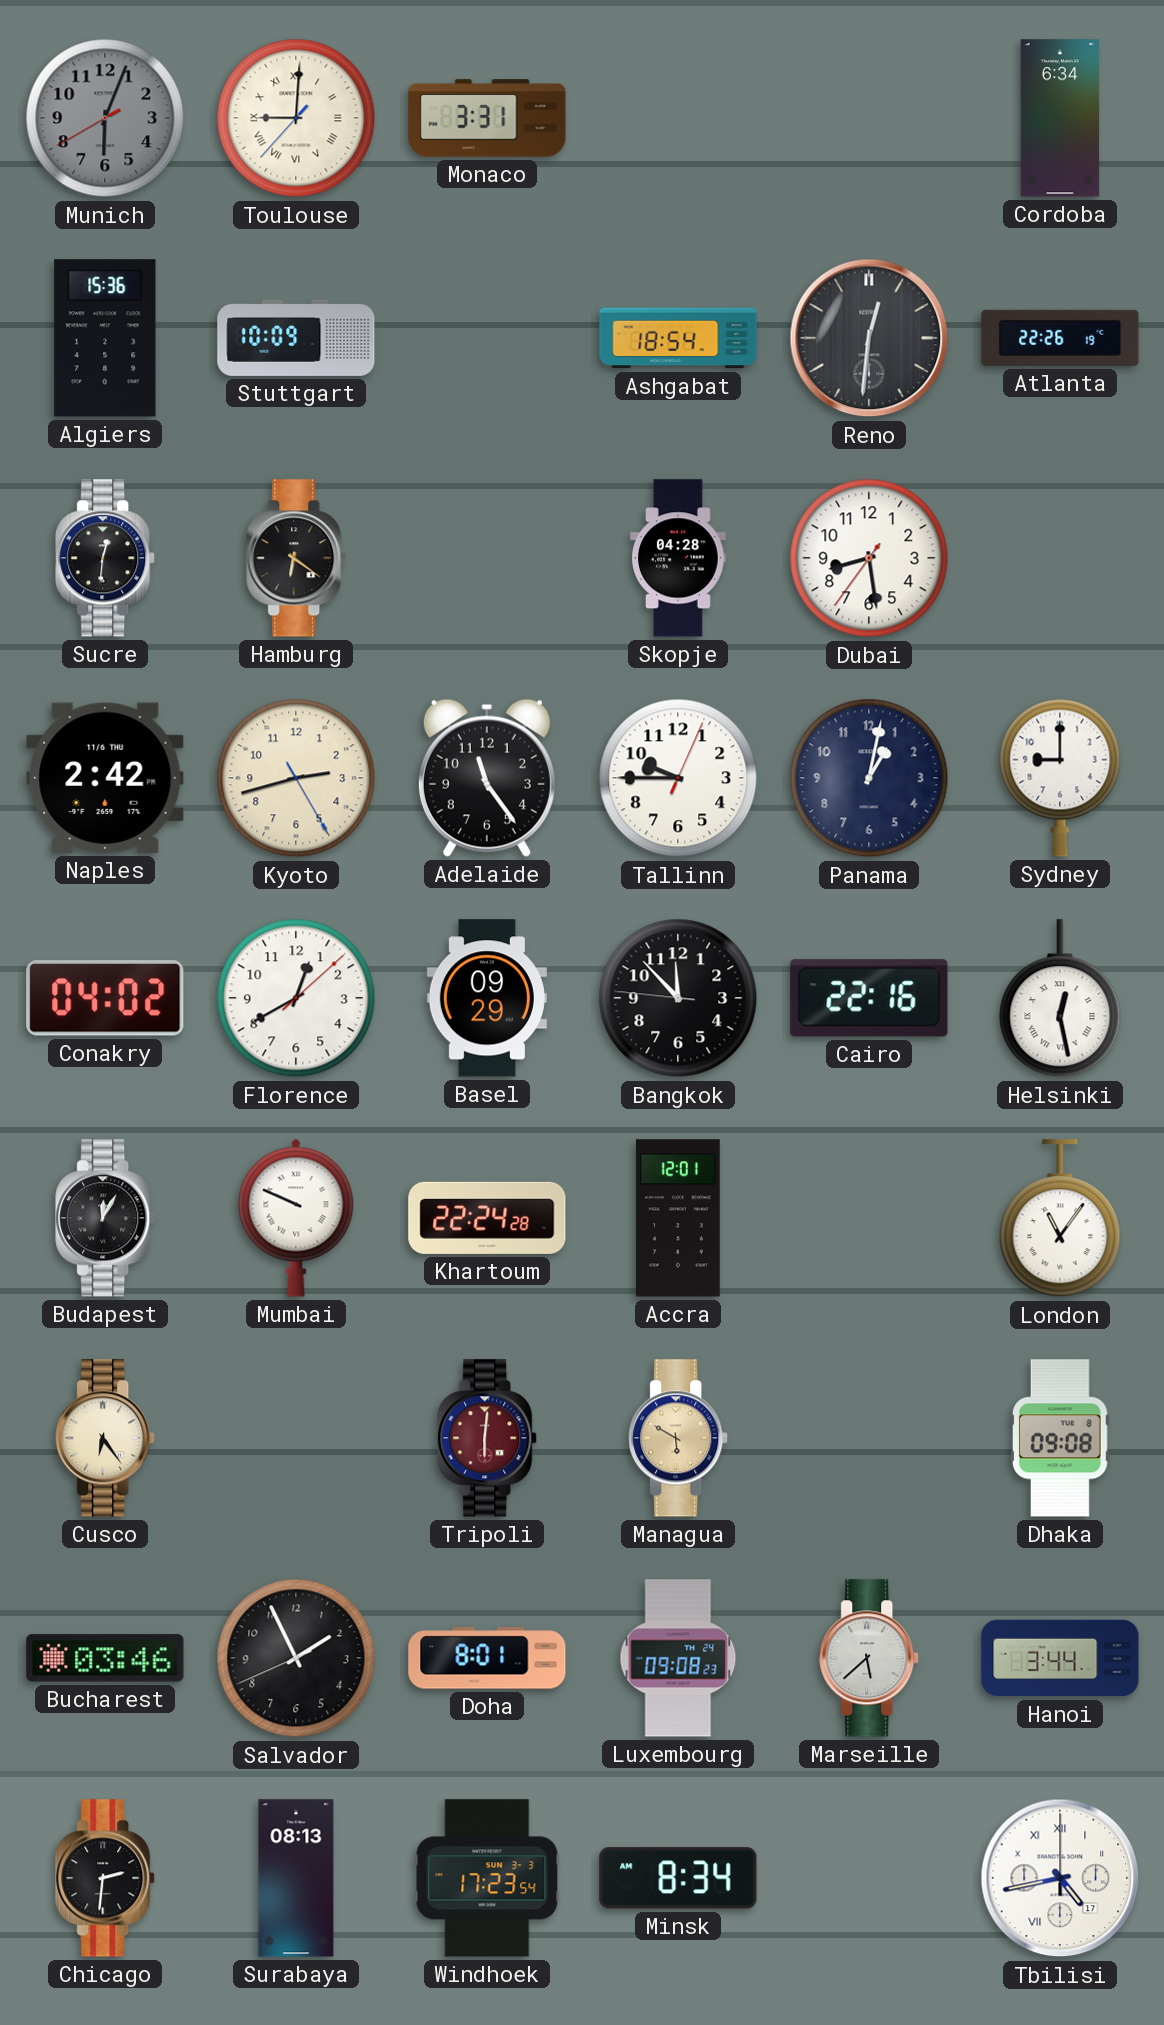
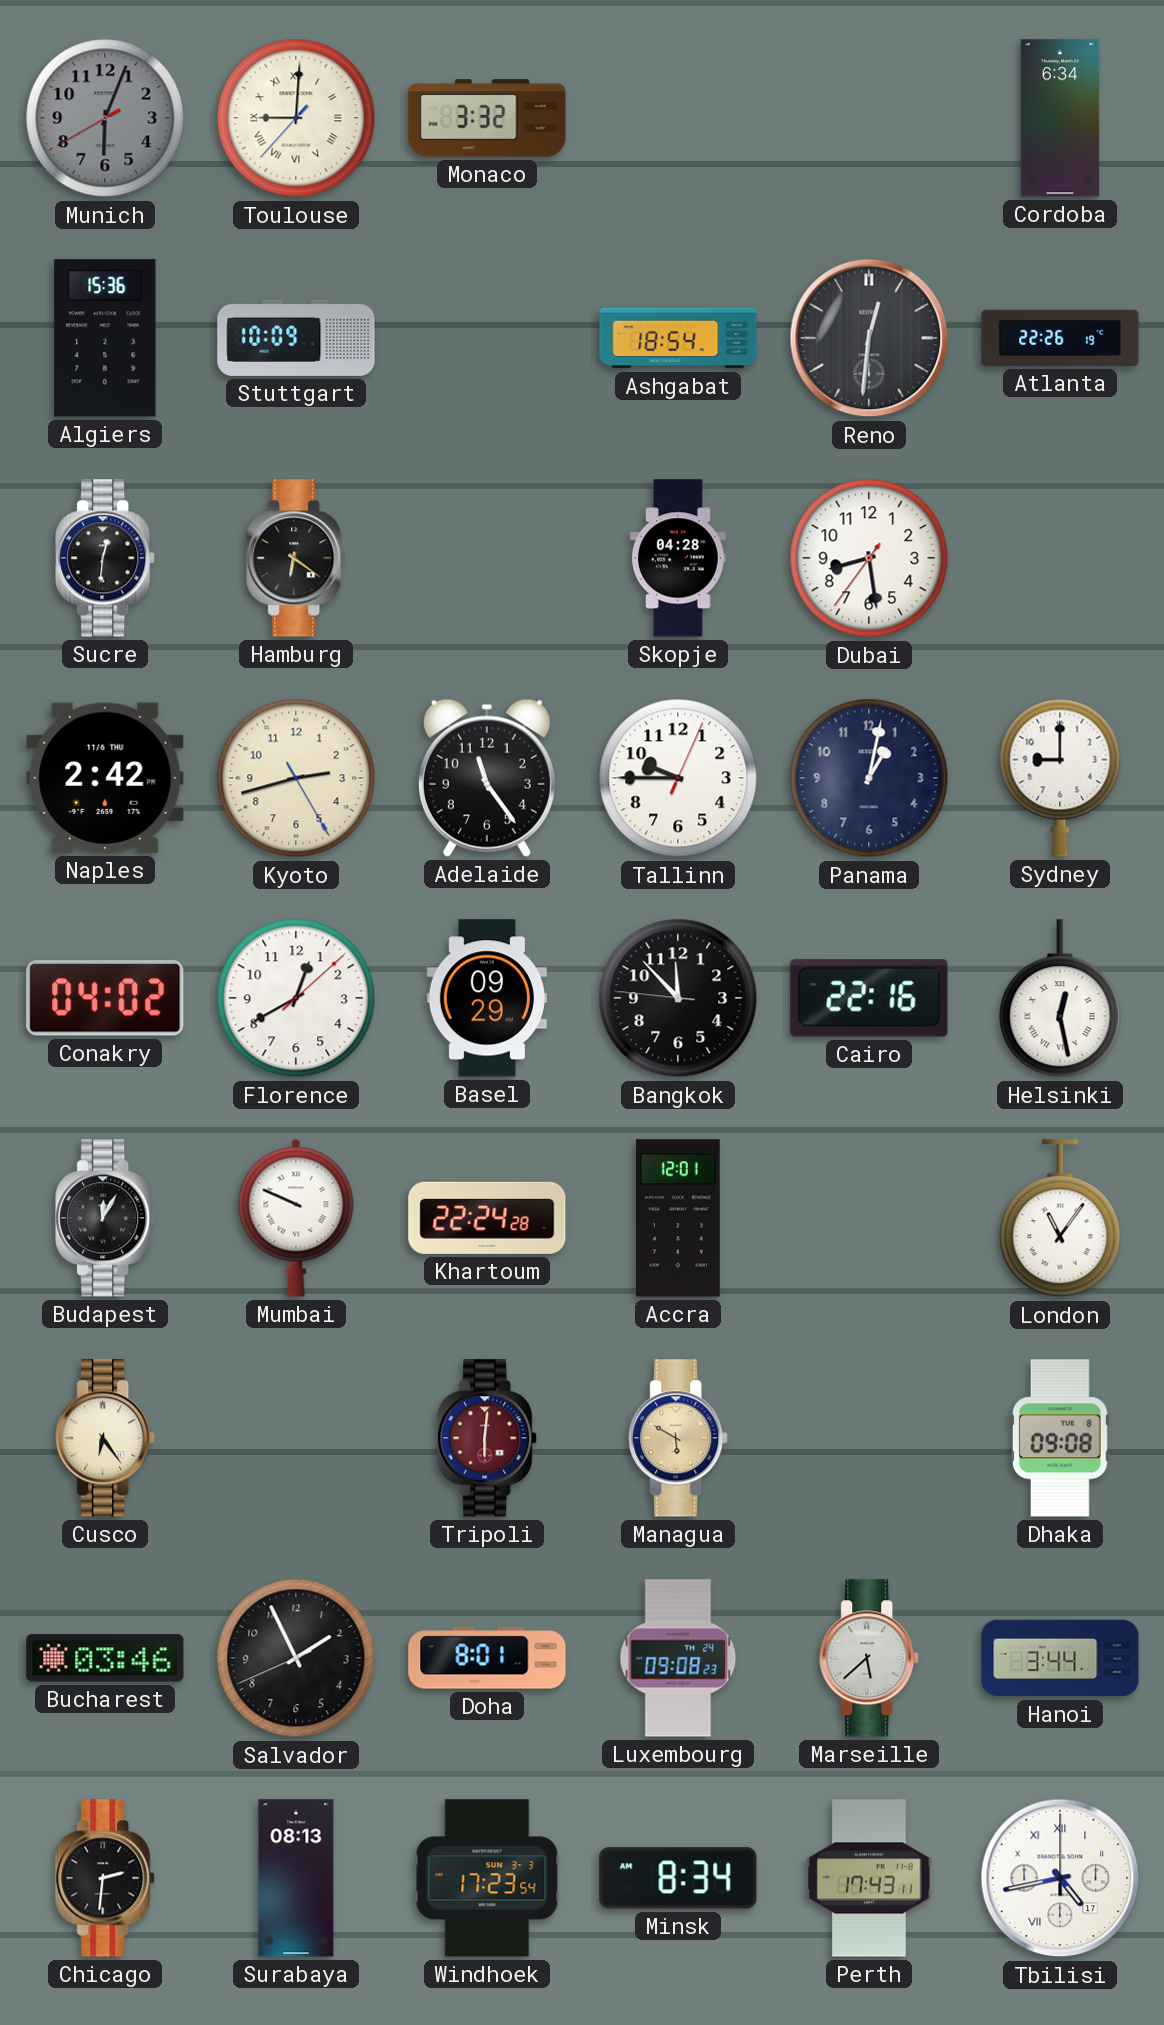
Monaco: 3:31 -> 3:32
Perth: none -> 17:43
